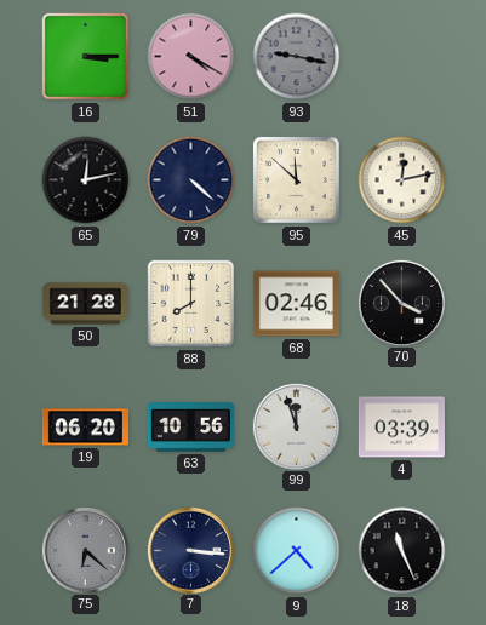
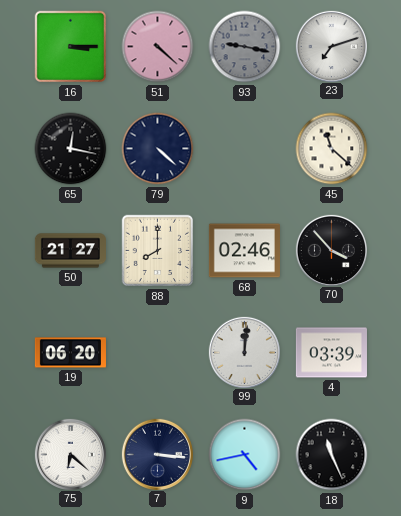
51: 4:20 -> 4:22
23: none -> 7:12
65: 12:13 -> 12:17
95: 11:52 -> none
45: 12:13 -> 11:22
50: 21:28 -> 21:27
63: 10:56 -> none
99: 11:57 -> 12:01
75 dial: grey -> white
9: 4:38 -> 4:43
